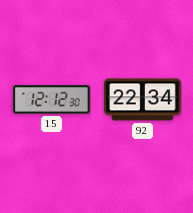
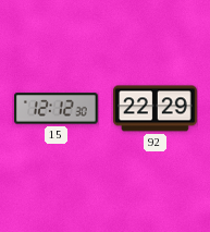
92: 22:34 -> 22:29
